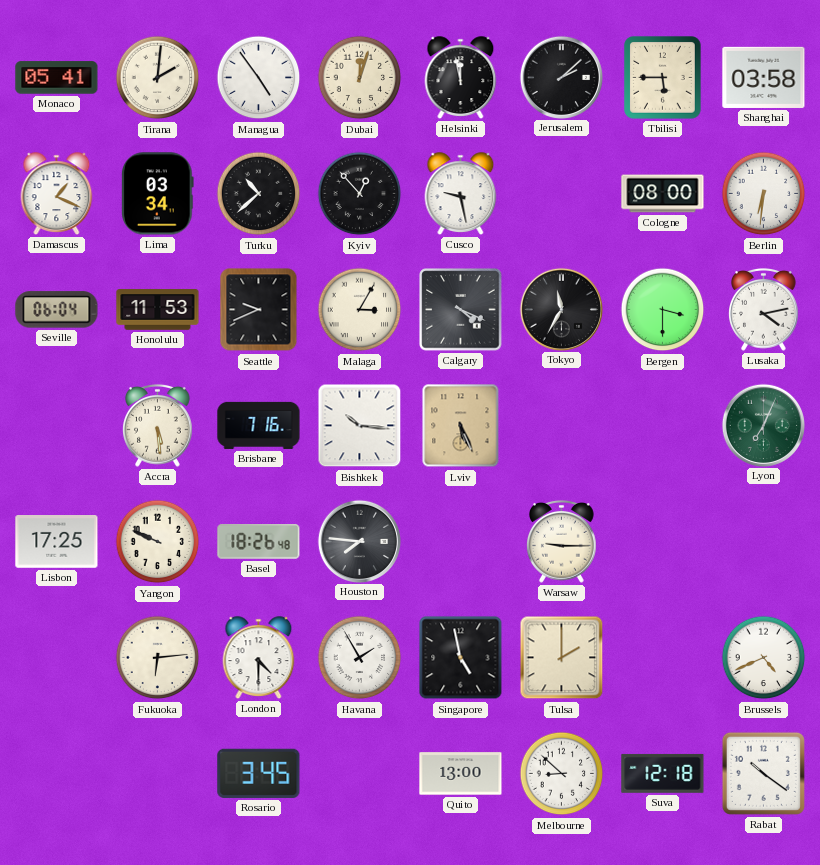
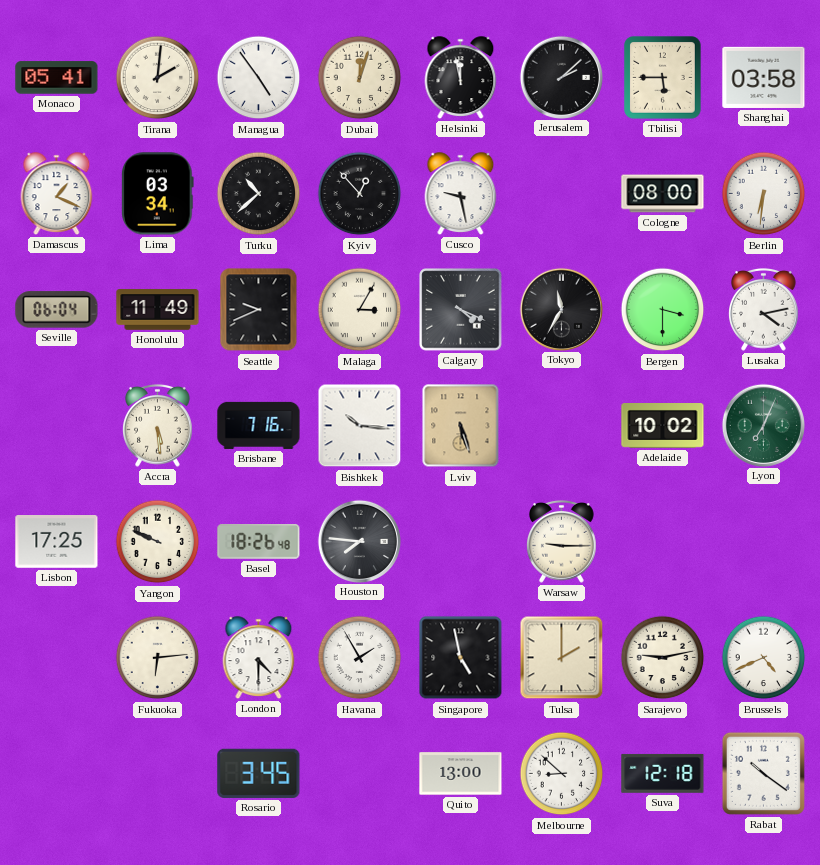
Honolulu: 11:53 -> 11:49
Lviv: 5:26 -> 5:27
Adelaide: none -> 10:02
Sarajevo: none -> 9:13
